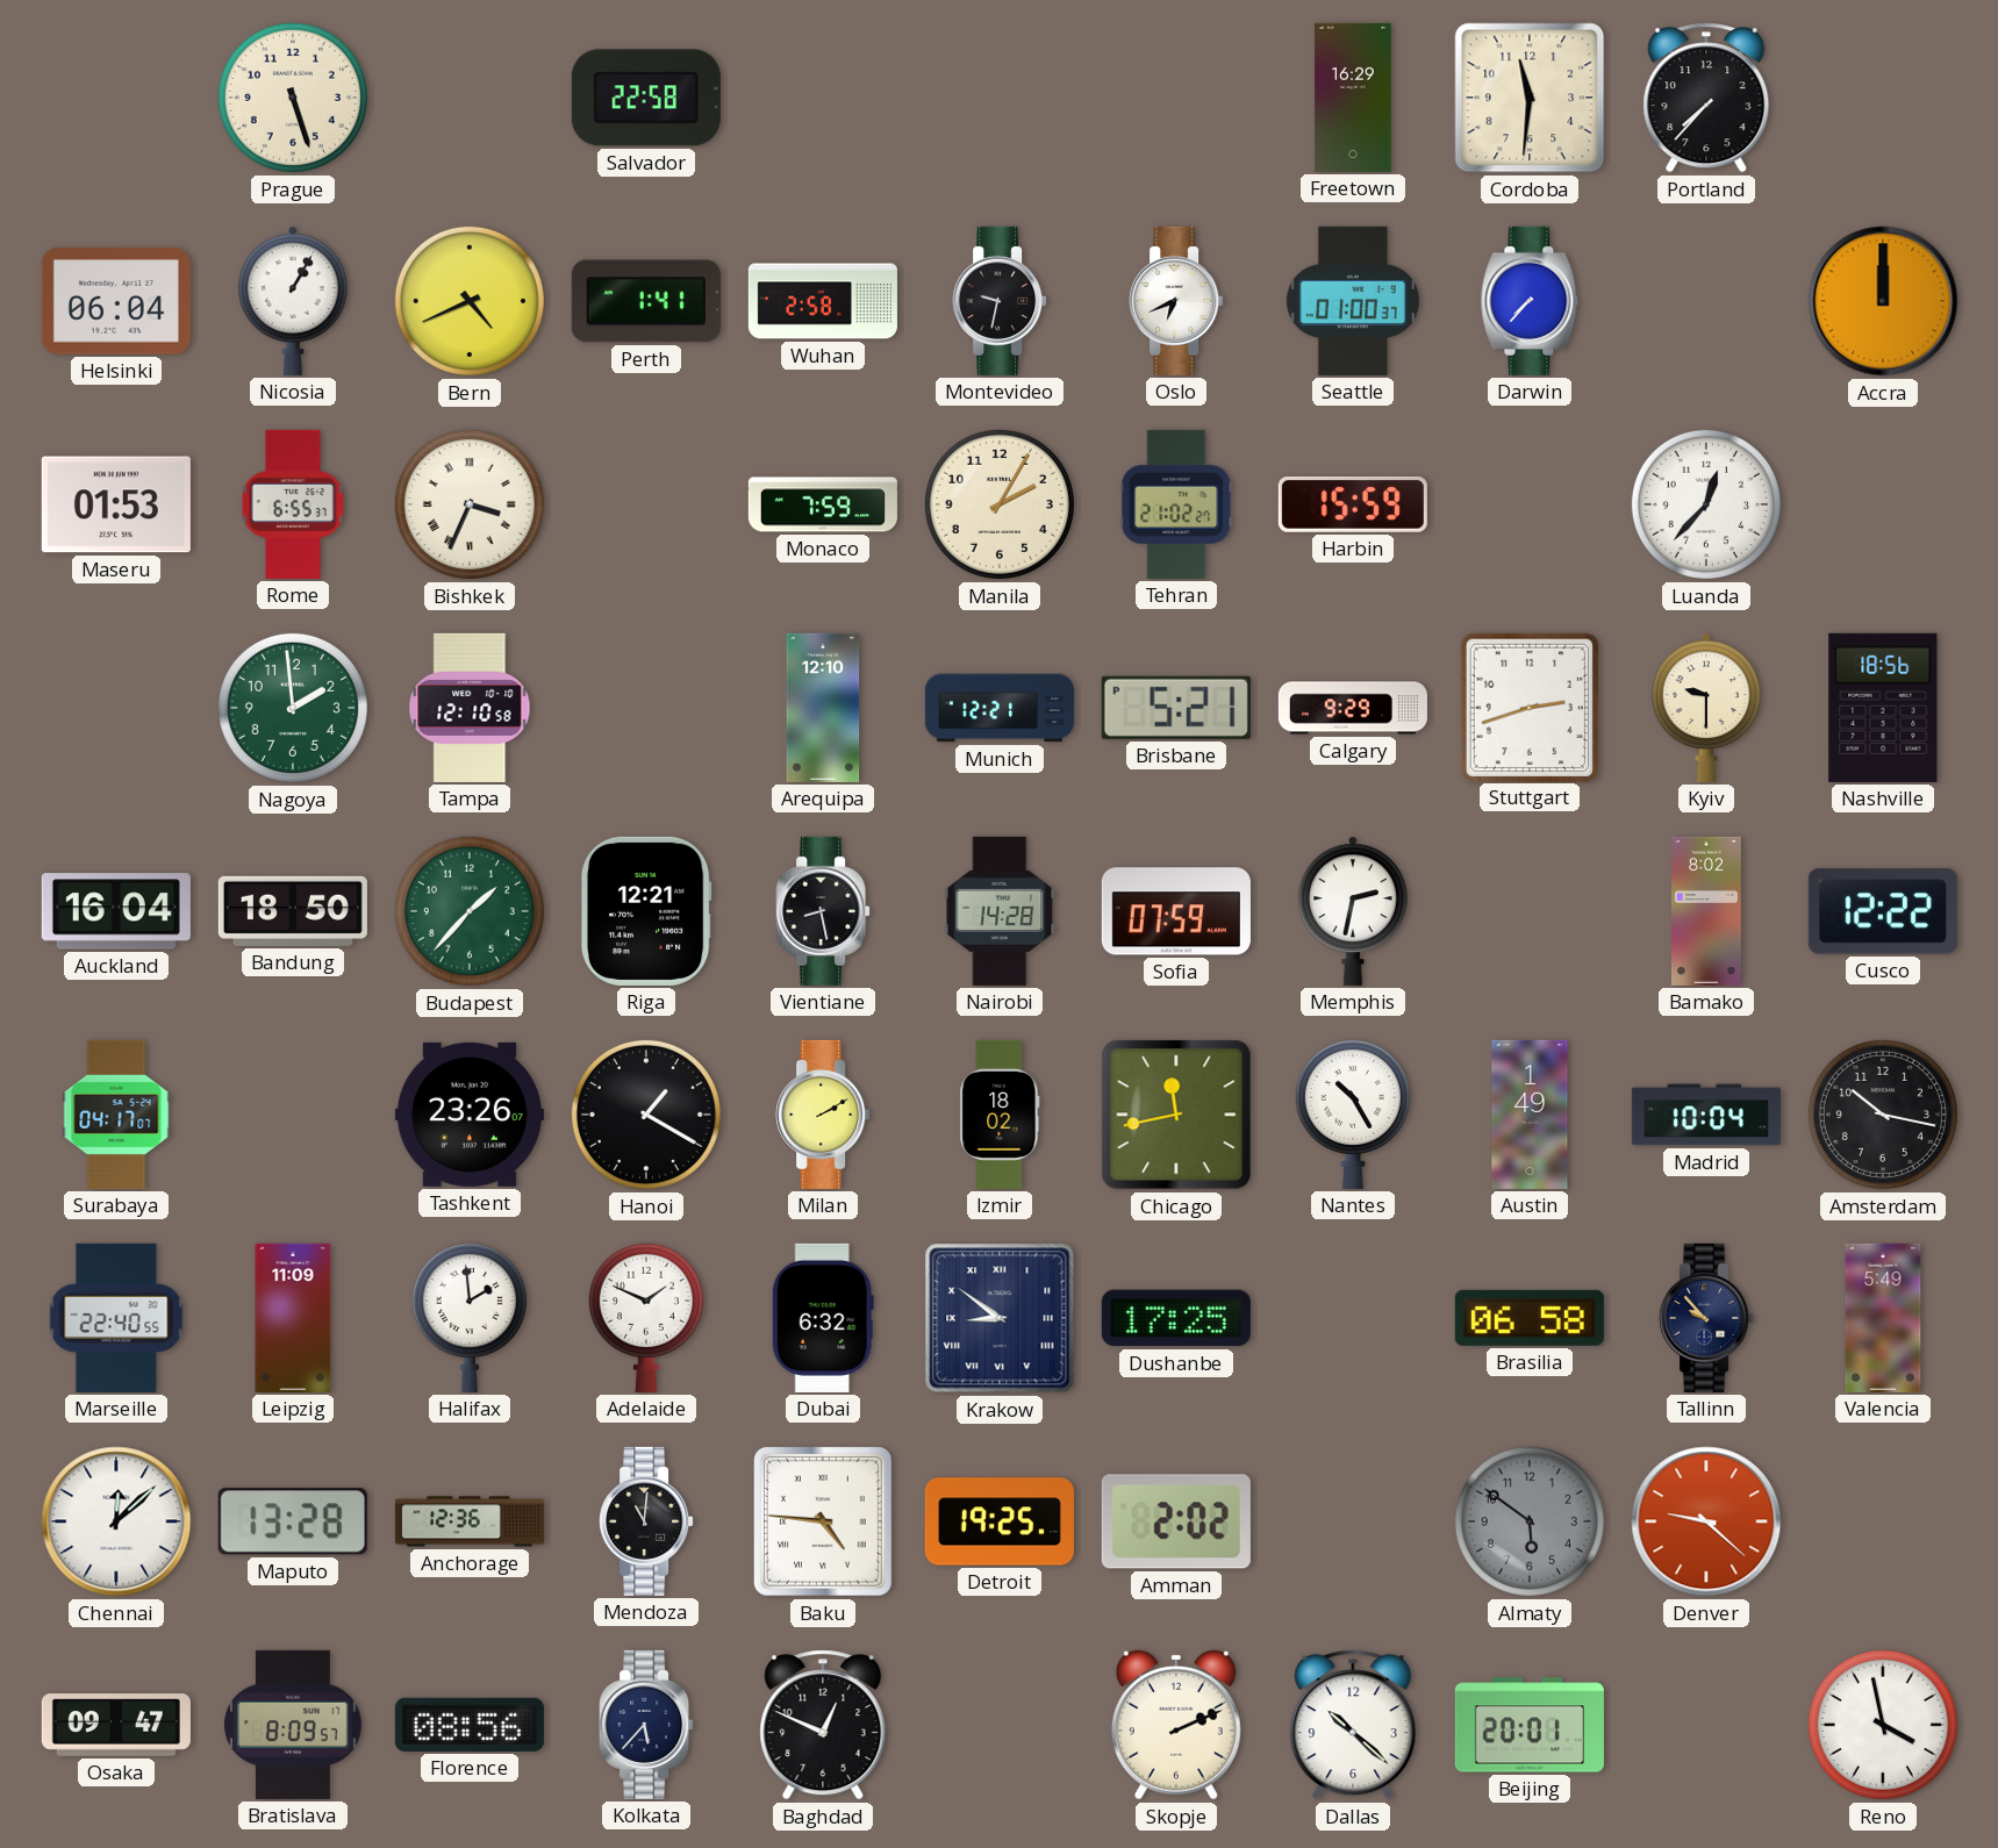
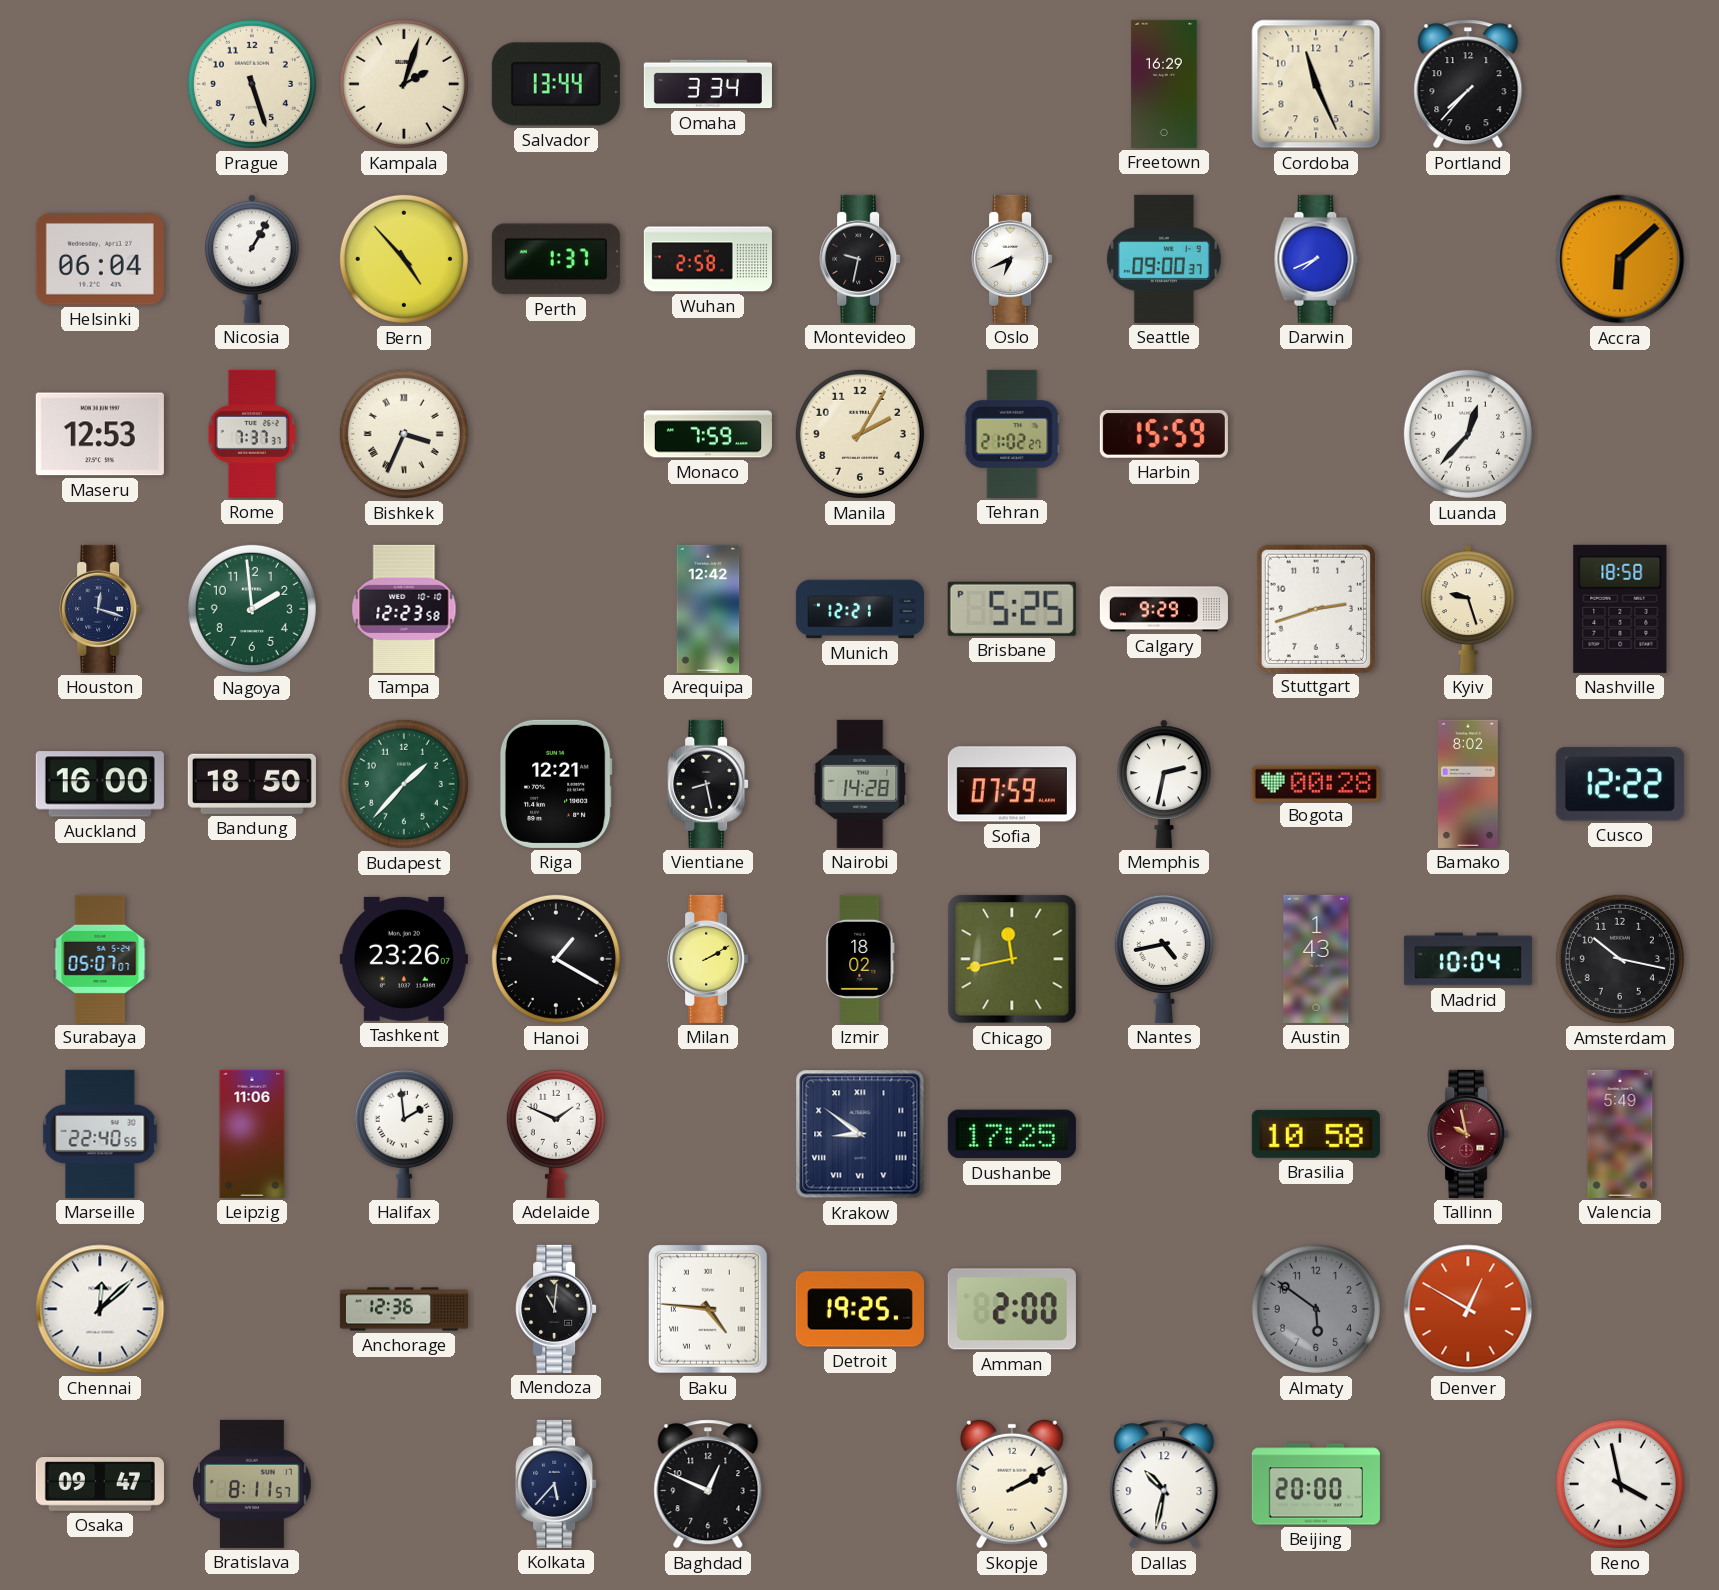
Kampala: none -> 2:03
Salvador: 22:58 -> 13:44
Omaha: none -> 3:34
Cordoba: 11:31 -> 11:26
Bern: 4:41 -> 4:53
Perth: 1:41 -> 1:37
Seattle: 01:00 -> 09:00
Darwin: 7:37 -> 7:41
Accra: 12:00 -> 6:08
Maseru: 01:53 -> 12:53
Rome: 6:55 -> 7:37
Houston: none -> 12:18
Tampa: 12:10 -> 12:23
Arequipa: 12:10 -> 12:42
Brisbane: 5:21 -> 5:25
Kyiv: 9:30 -> 9:27
Nashville: 18:56 -> 18:58
Auckland: 16:04 -> 16:00
Bogota: none -> 00:28
Surabaya: 04:17 -> 05:07
Nantes: 10:25 -> 4:43
Austin: 1:49 -> 1:43
Leipzig: 11:09 -> 11:06
Dubai: 6:32 -> none
Brasilia: 06:58 -> 10:58
Tallinn: 9:53 -> 9:58
Tallinn dial: navy -> burgundy
Maputo: 13:28 -> none
Amman: 2:02 -> 2:00
Denver: 9:22 -> 12:50
Bratislava: 8:09 -> 8:11
Florence: 08:56 -> none
Skopje: 2:11 -> 2:10
Dallas: 10:22 -> 10:32
Beijing: 20:01 -> 20:00
